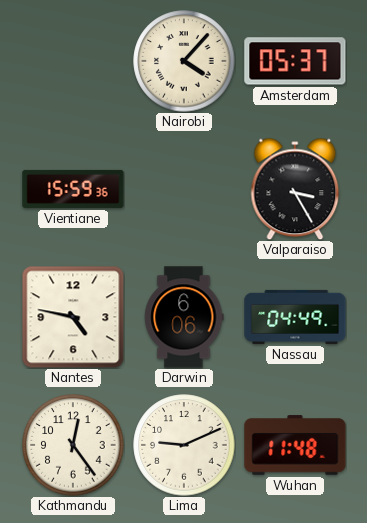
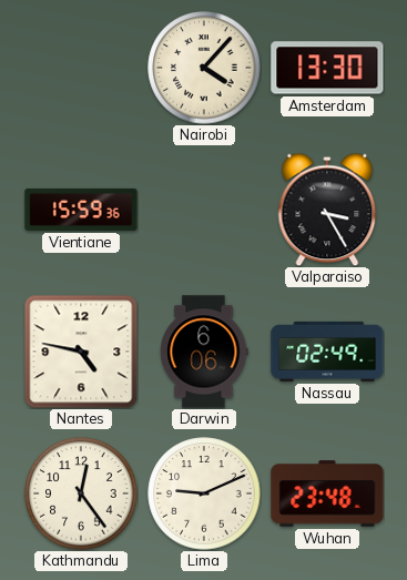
Amsterdam: 05:37 -> 13:30
Nassau: 04:49 -> 02:49
Wuhan: 11:48 -> 23:48
